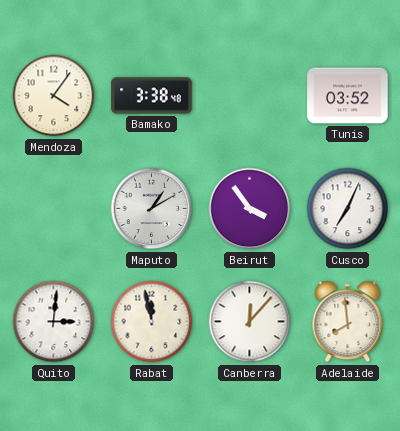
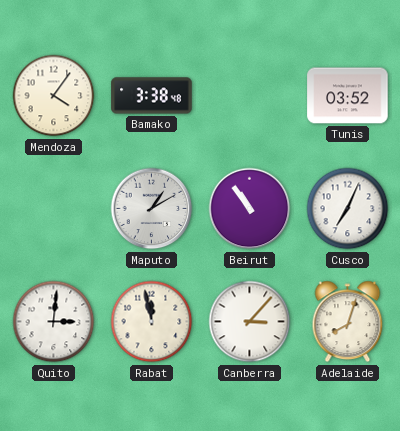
Beirut: 3:54 -> 10:54
Canberra: 12:07 -> 3:07
Adelaide: 7:59 -> 8:03
